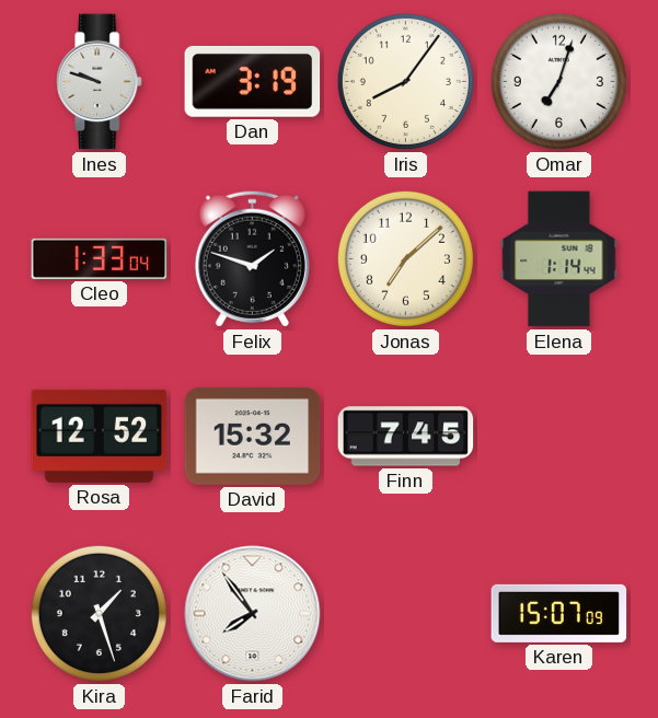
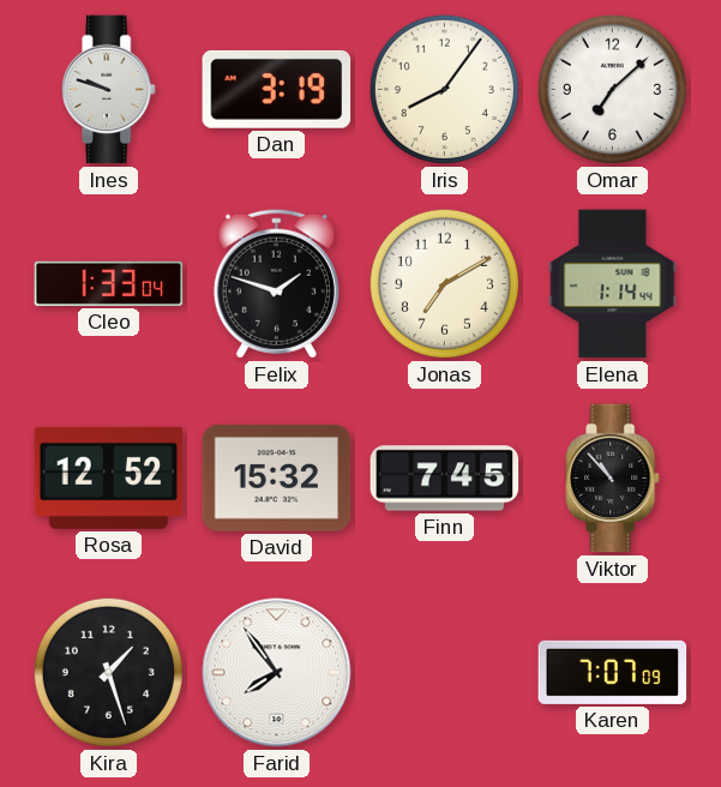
Omar: 7:03 -> 7:08
Jonas: 7:08 -> 7:10
Viktor: none -> 10:53
Karen: 15:07 -> 7:07
